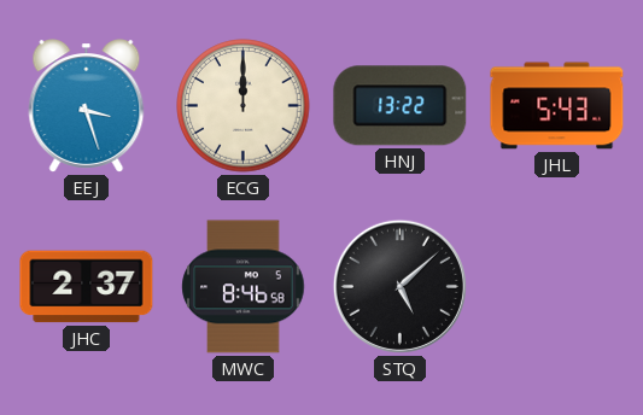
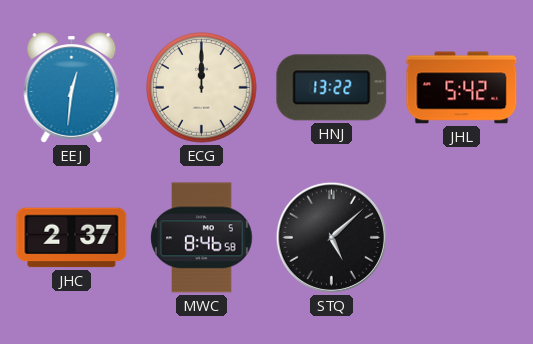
EEJ: 3:27 -> 12:31
JHL: 5:43 -> 5:42
